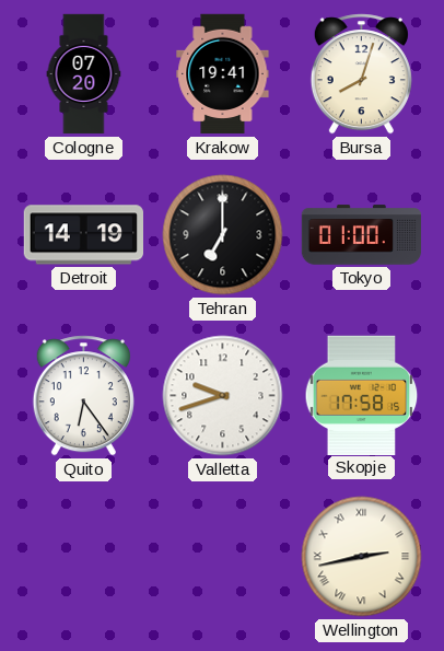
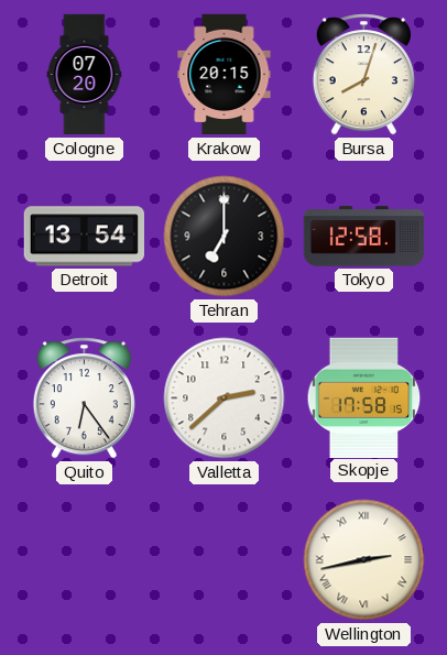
Krakow: 19:41 -> 20:15
Detroit: 14:19 -> 13:54
Tokyo: 01:00 -> 12:58
Valletta: 9:42 -> 2:38
